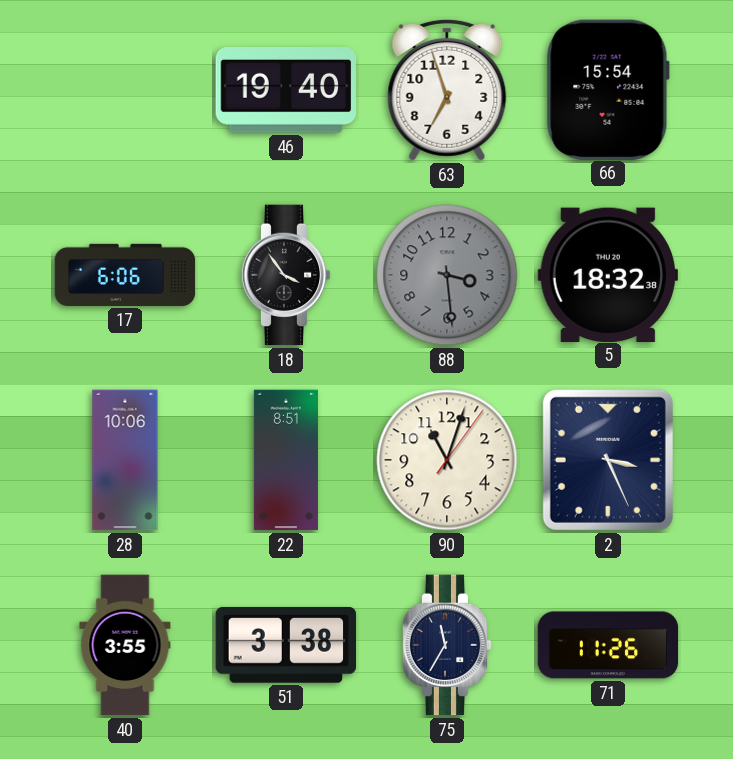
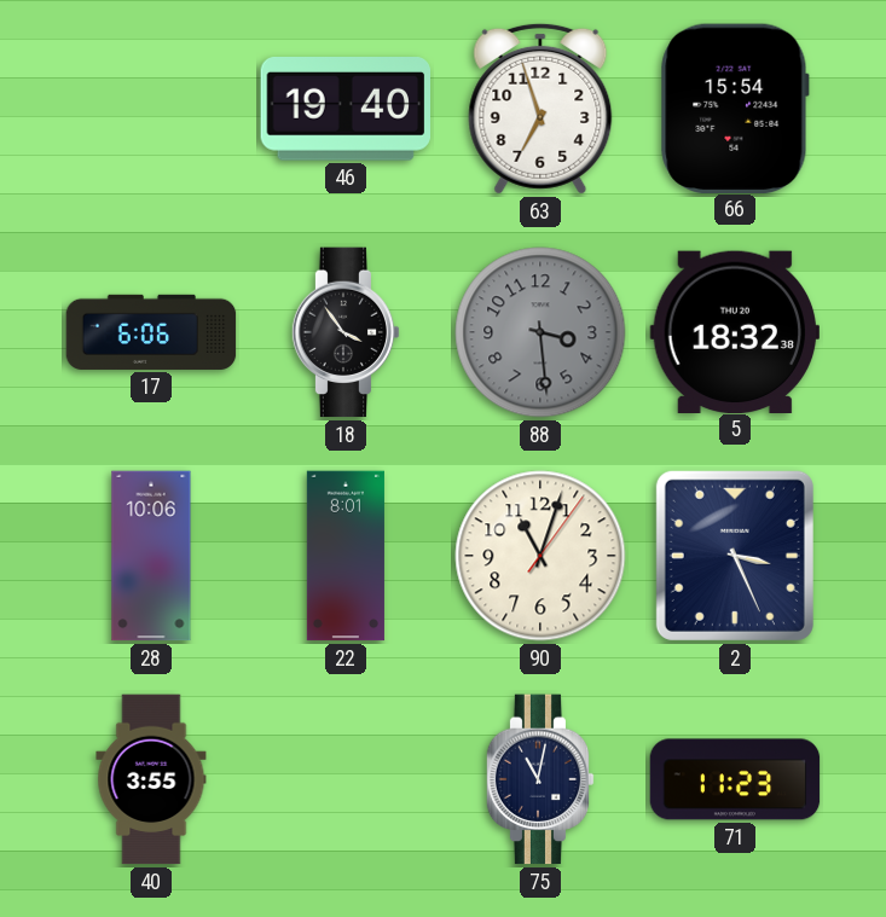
22: 8:51 -> 8:01
51: 3:38 -> none
75: 11:35 -> 11:02
71: 11:26 -> 11:23
